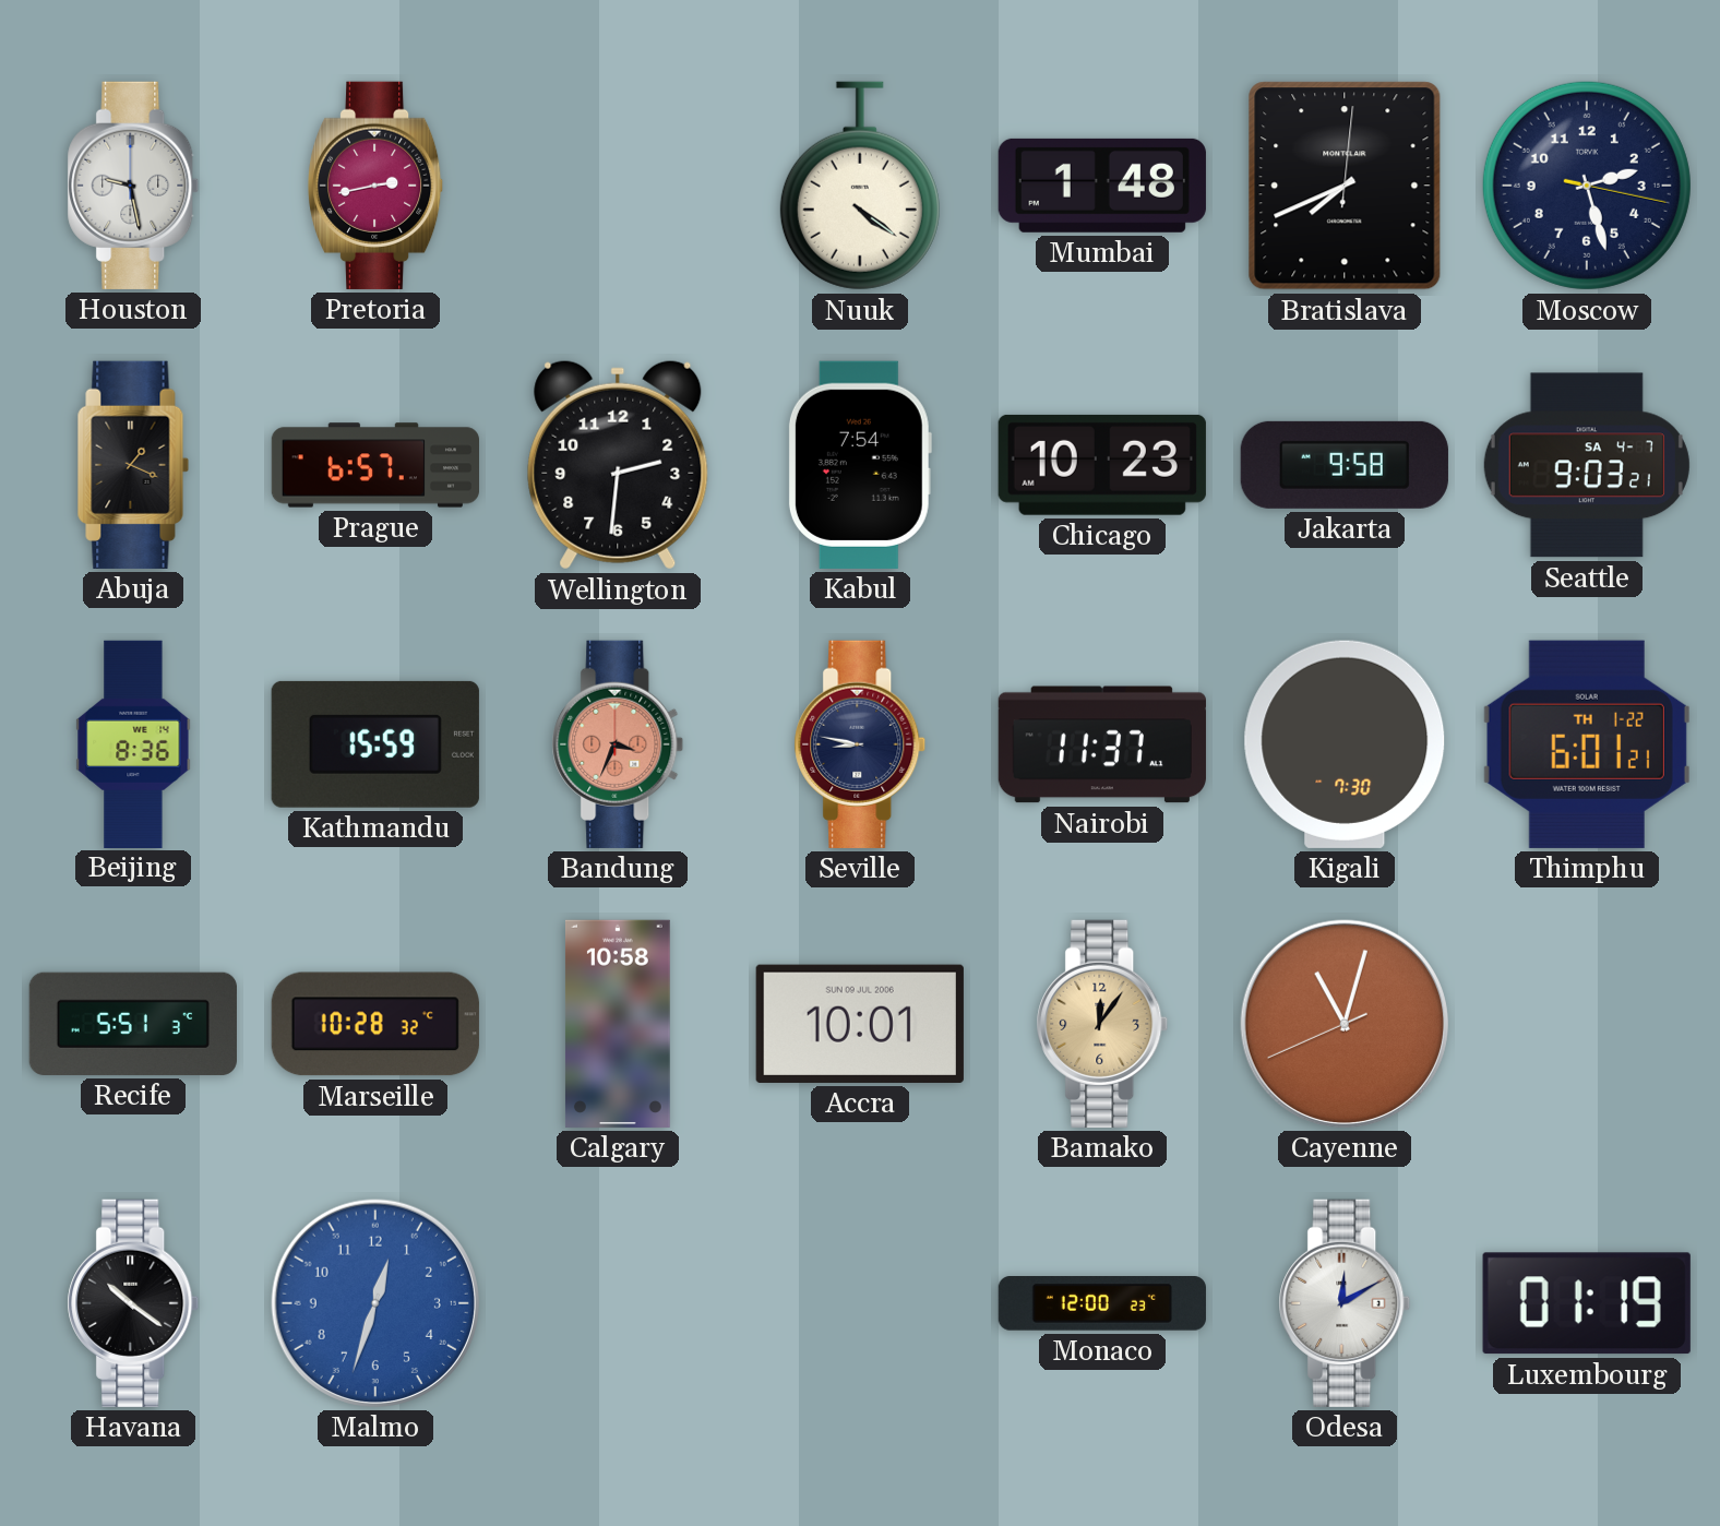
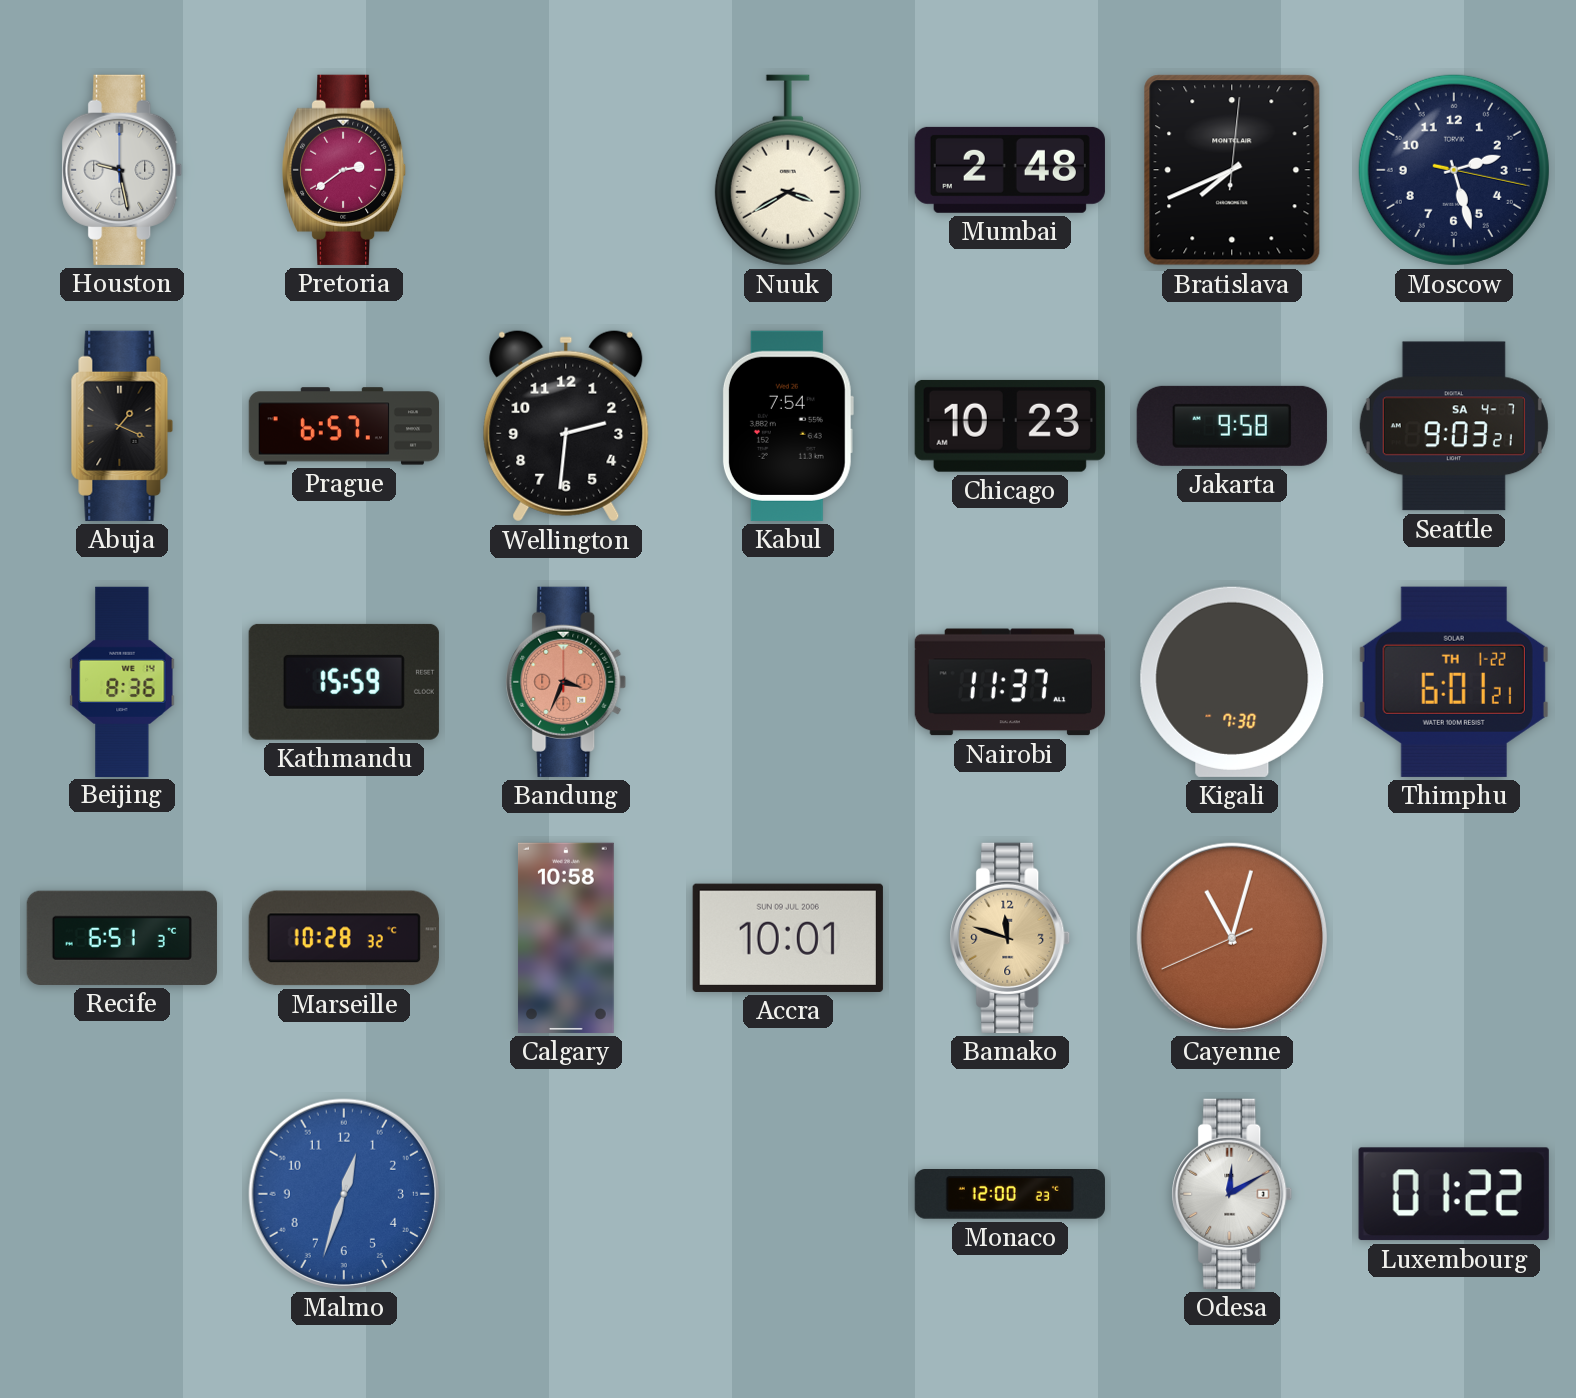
Pretoria: 2:43 -> 2:39
Nuuk: 4:21 -> 3:40
Mumbai: 1:48 -> 2:48
Seville: 8:47 -> none
Recife: 5:51 -> 6:51
Bamako: 12:06 -> 11:48
Havana: 10:21 -> none
Luxembourg: 01:19 -> 01:22
